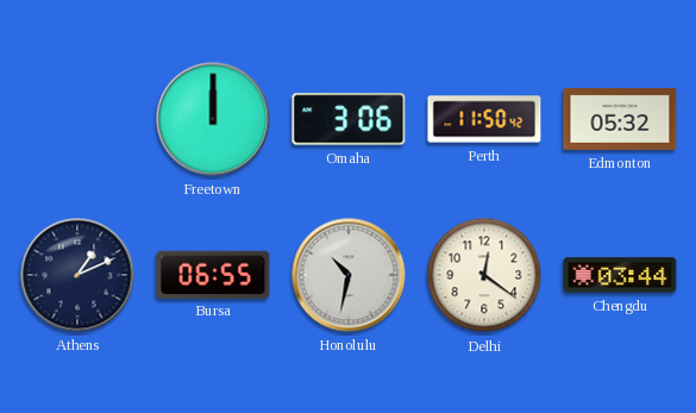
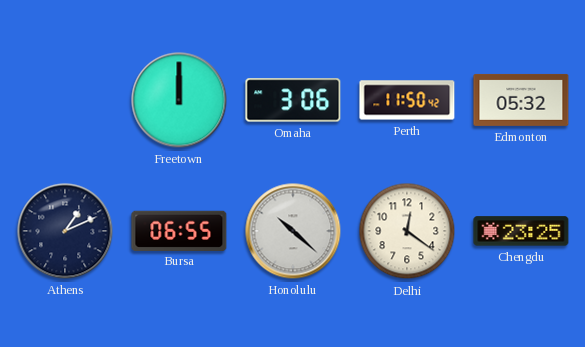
Honolulu: 10:32 -> 10:22
Chengdu: 03:44 -> 23:25
